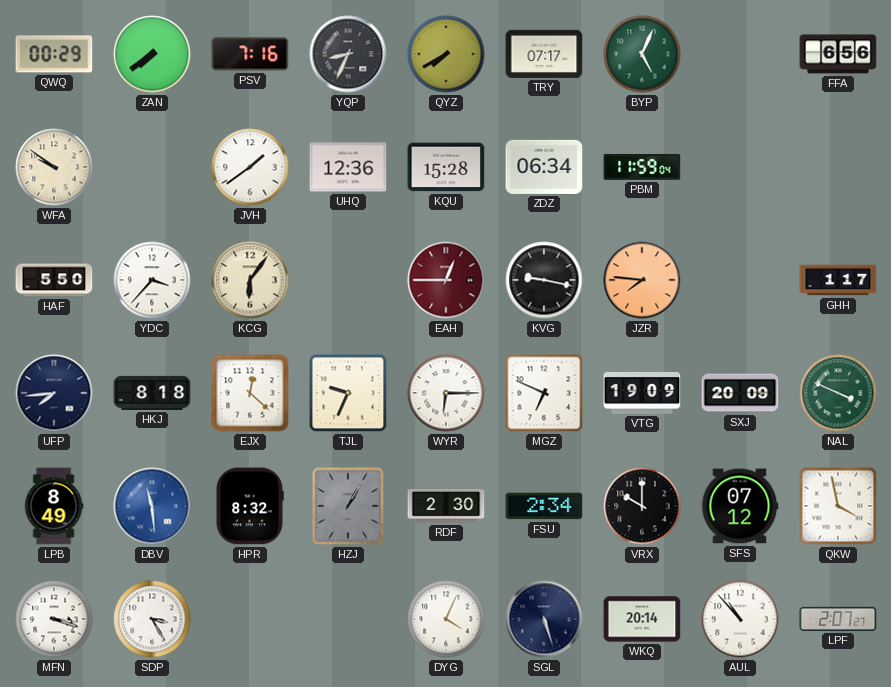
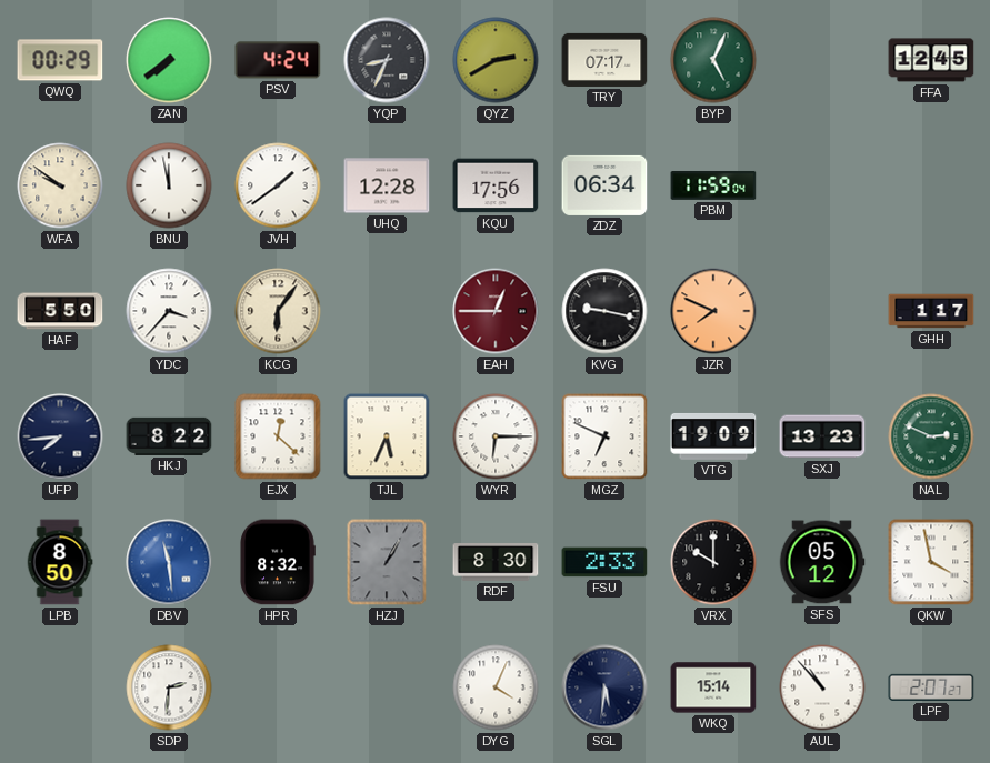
PSV: 7:16 -> 4:24
QYZ: 7:40 -> 2:40
FFA: 6:56 -> 12:45
BNU: none -> 11:58
UHQ: 12:36 -> 12:28
KQU: 15:28 -> 17:56
JZR: 7:46 -> 7:49
HKJ: 8:18 -> 8:22
TJL: 9:34 -> 5:34
SXJ: 20:09 -> 13:23
NAL: 3:49 -> 2:49
LPB: 8:49 -> 8:50
RDF: 2:30 -> 8:30
FSU: 2:34 -> 2:33
SFS: 07:12 -> 05:12
MFN: 3:18 -> none
SDP: 3:25 -> 2:31
SGL: 5:27 -> 5:31
WKQ: 20:14 -> 15:14
